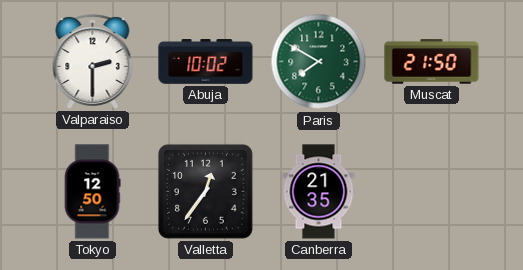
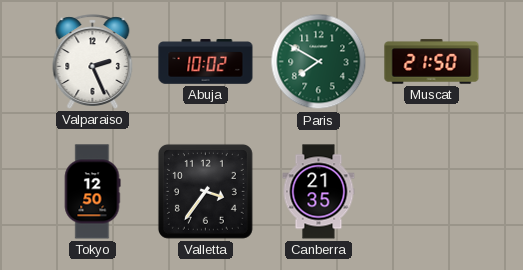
Valparaiso: 2:30 -> 2:26
Valletta: 12:36 -> 3:36
